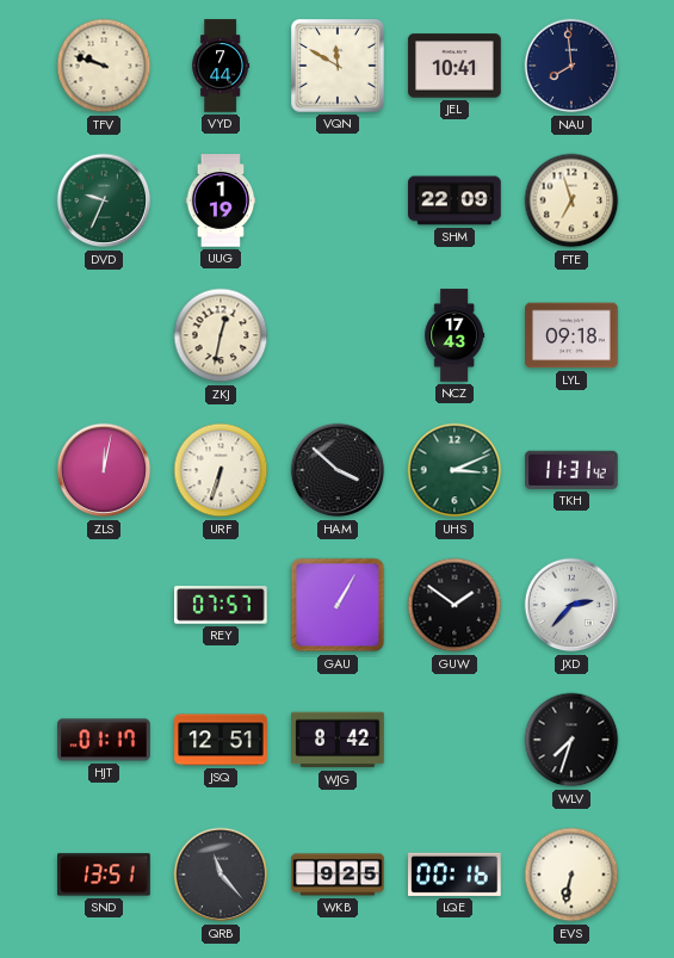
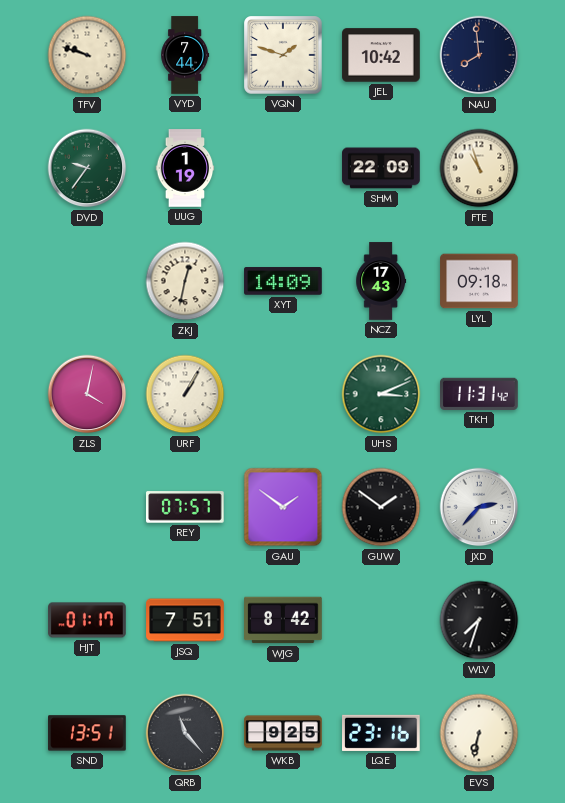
VQN: 11:50 -> 1:48
JEL: 10:41 -> 10:42
DVD: 9:34 -> 9:36
FTE: 6:57 -> 10:57
XYT: none -> 14:09
ZLS: 12:02 -> 4:02
URF: 6:33 -> 1:05
HAM: 3:52 -> none
GAU: 1:05 -> 1:51
JSQ: 12:51 -> 7:51
LQE: 00:16 -> 23:16
